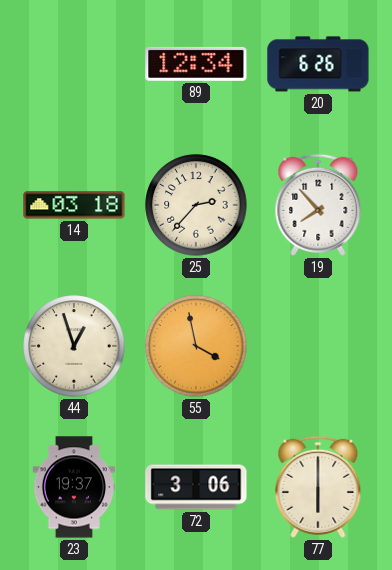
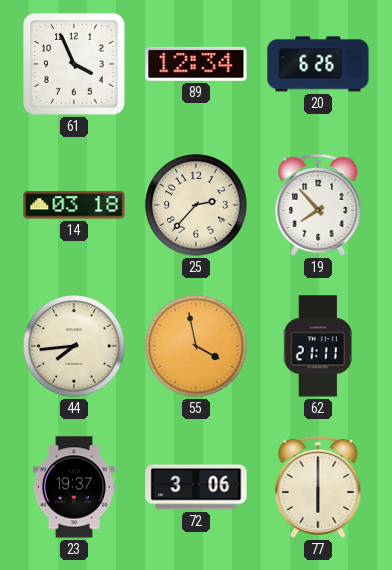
61: none -> 3:56
44: 12:57 -> 7:44
62: none -> 21:11
